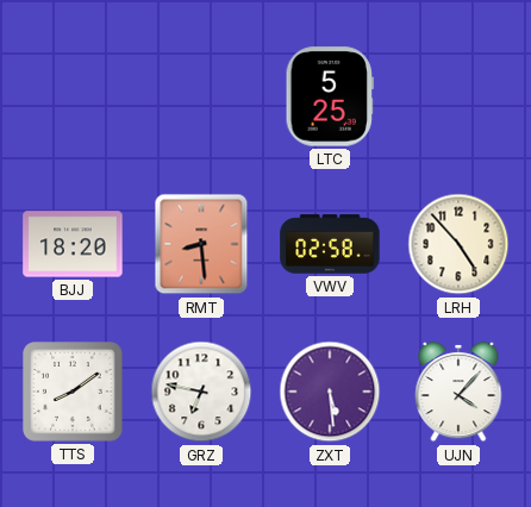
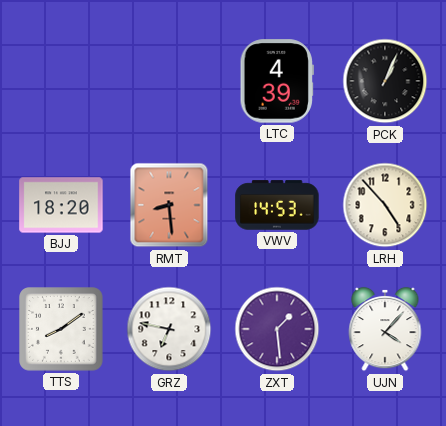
LTC: 5:25 -> 4:39
PCK: none -> 1:04
VWV: 02:58 -> 14:53
ZXT: 5:29 -> 1:29
